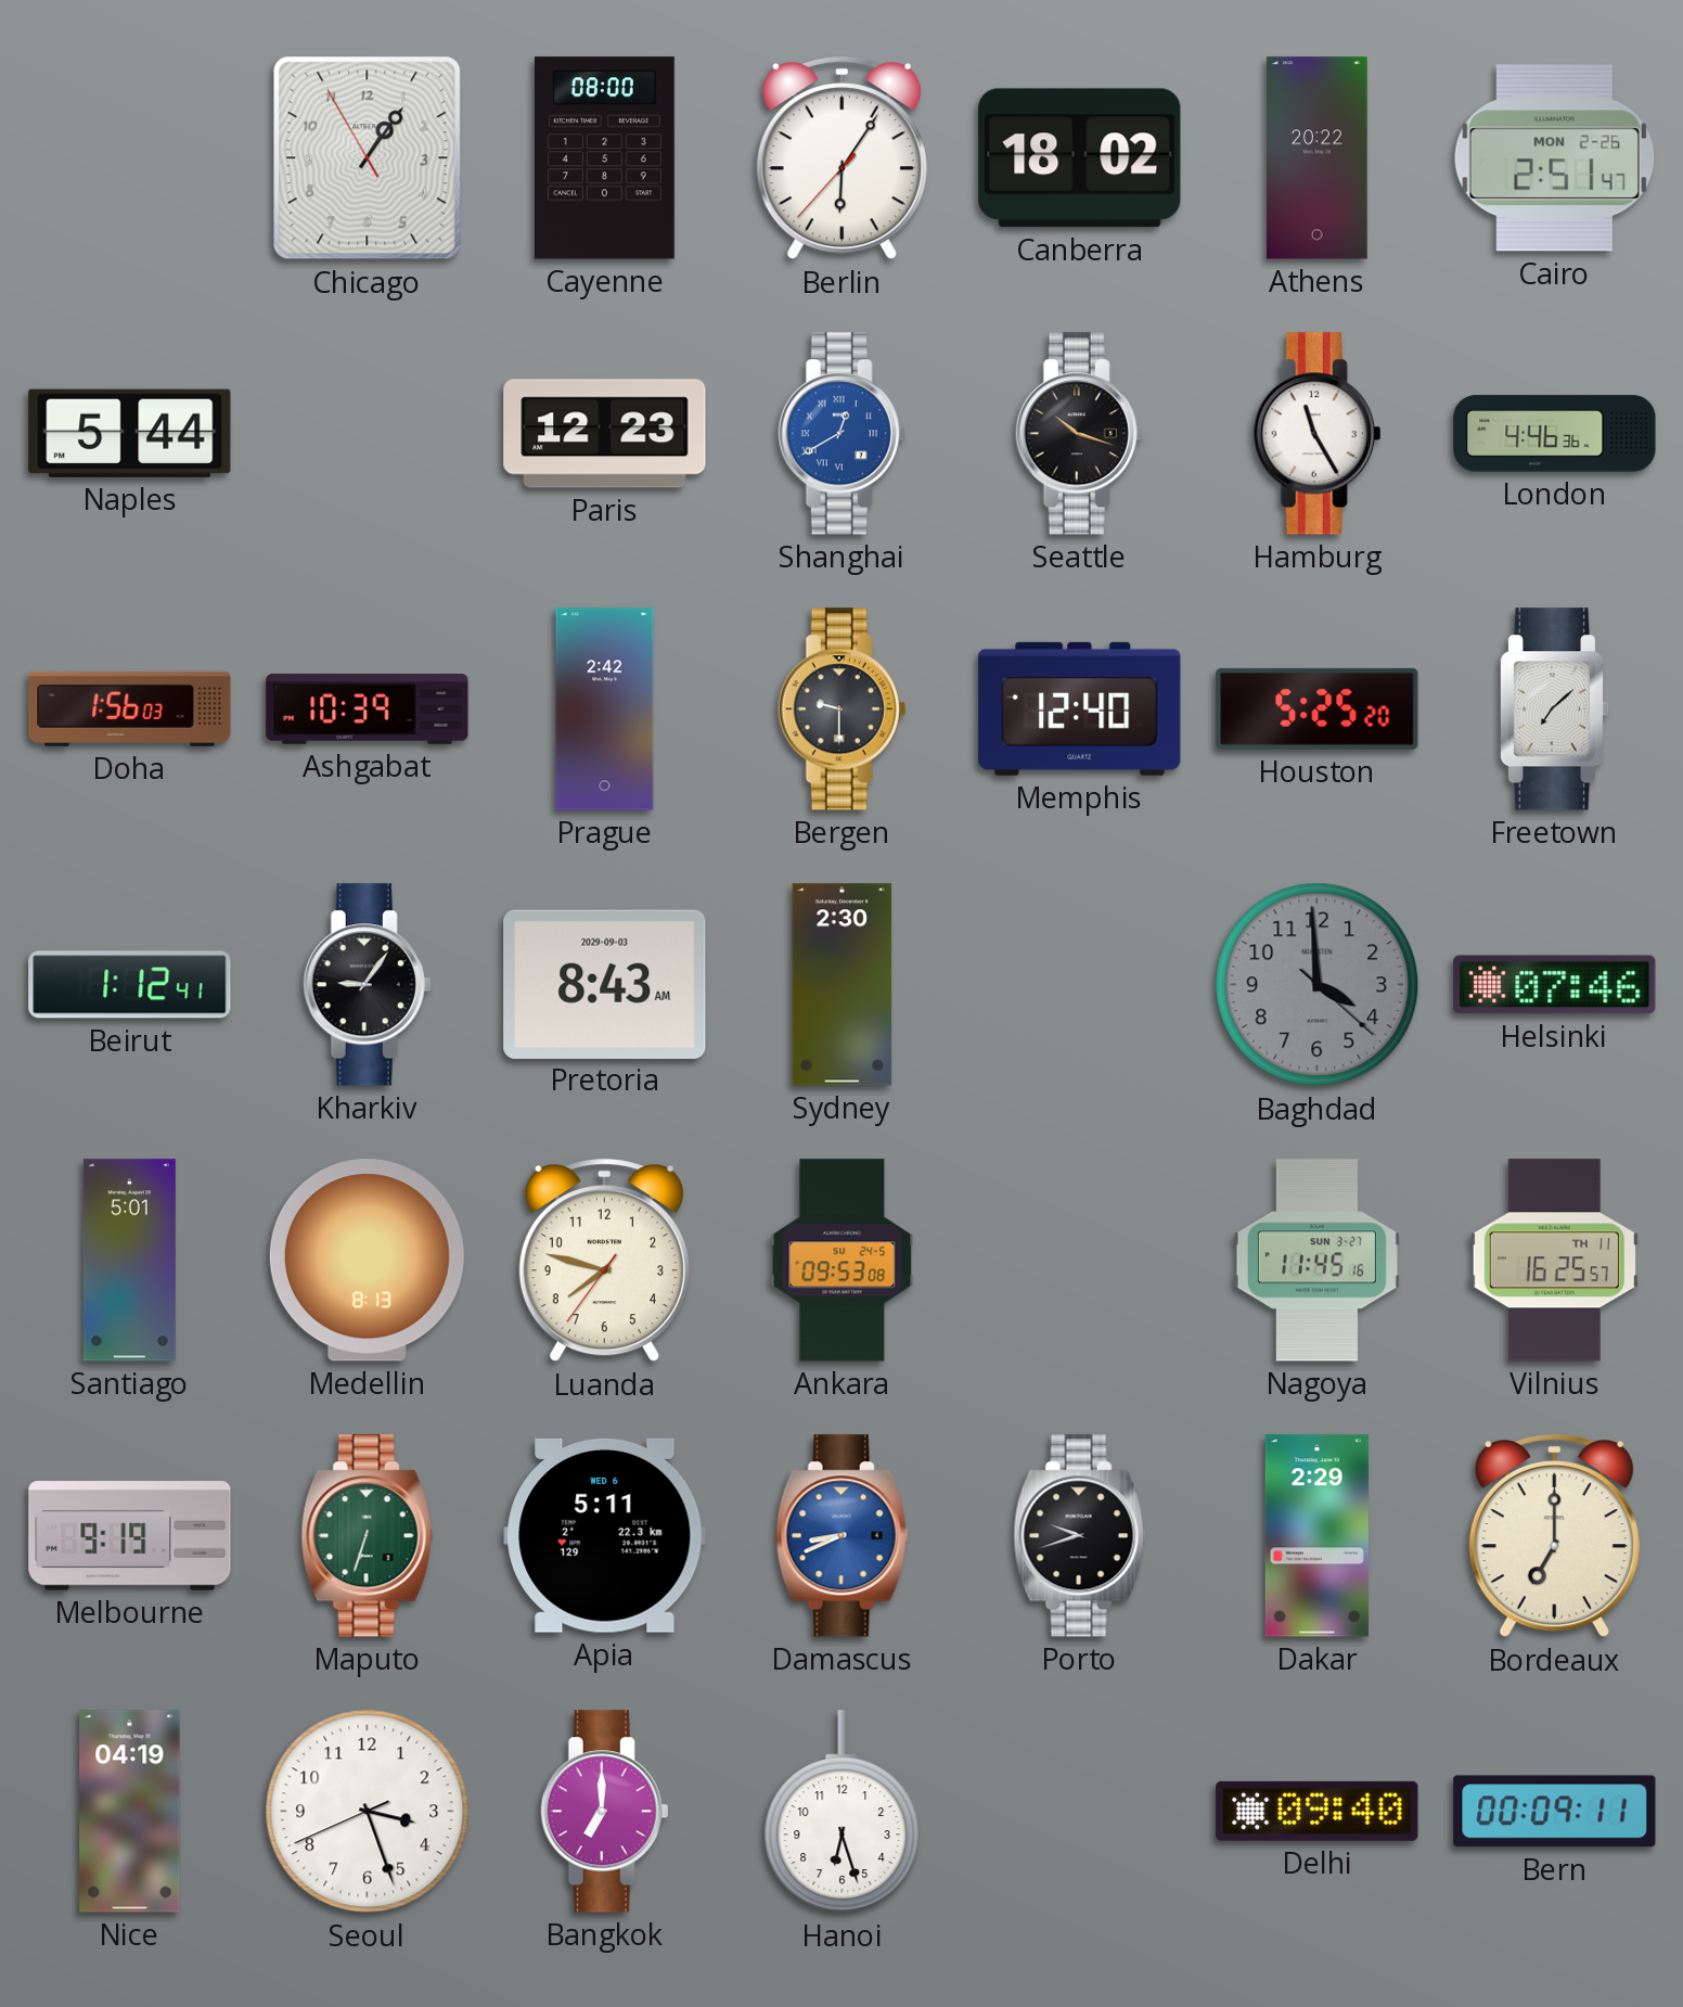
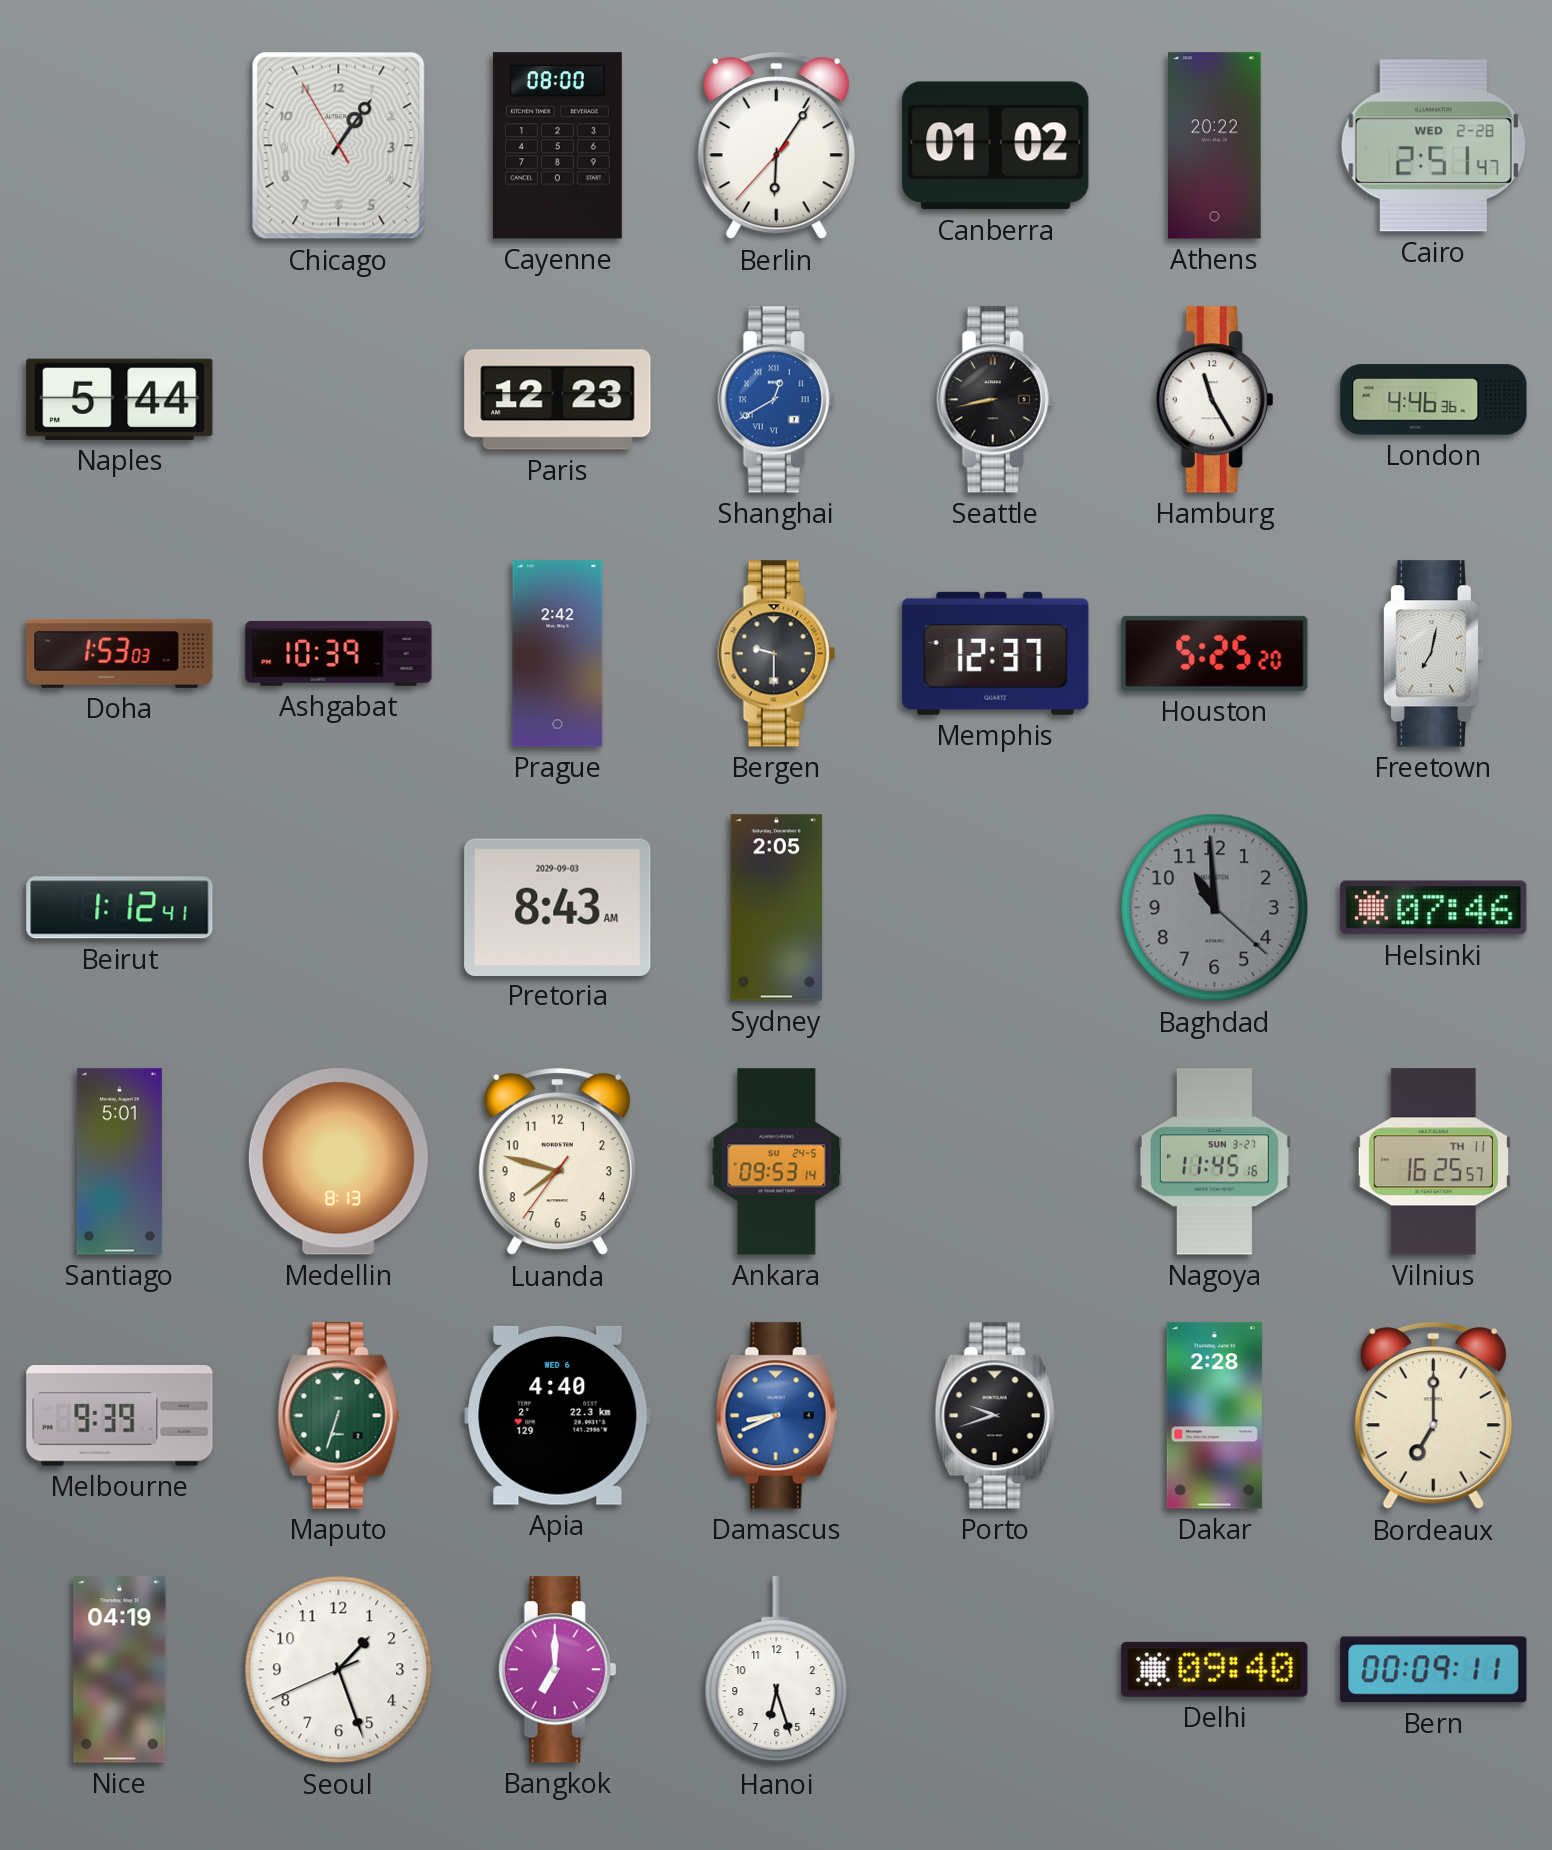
Canberra: 18:02 -> 01:02
Cairo date: MON 2-26 -> WED 2-28
Seattle: 10:18 -> 8:43
Doha: 1:56 -> 1:53
Memphis: 12:40 -> 12:37
Freetown: 7:08 -> 7:02
Kharkiv: 9:06 -> none
Sydney: 2:30 -> 2:05
Baghdad: 3:59 -> 10:59
Ankara: 09:53:08 -> 09:53:14
Melbourne: 9:19 -> 9:39
Apia: 5:11 -> 4:40
Dakar: 2:29 -> 2:28
Seoul: 3:26 -> 1:26
